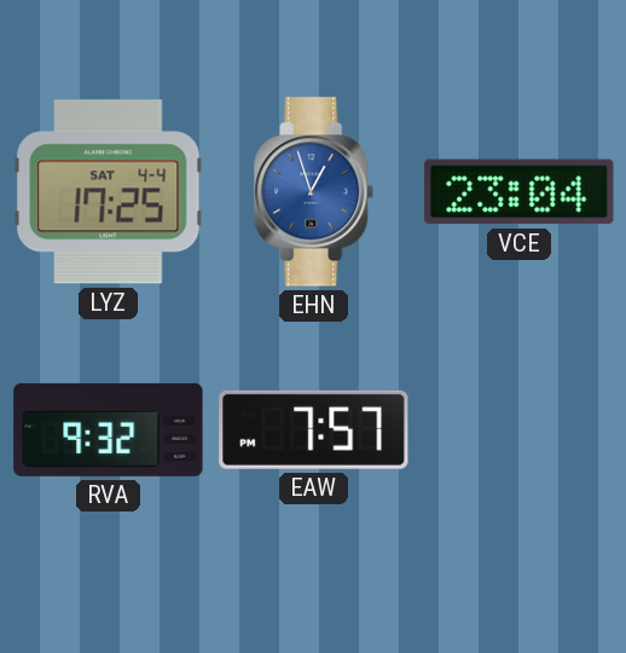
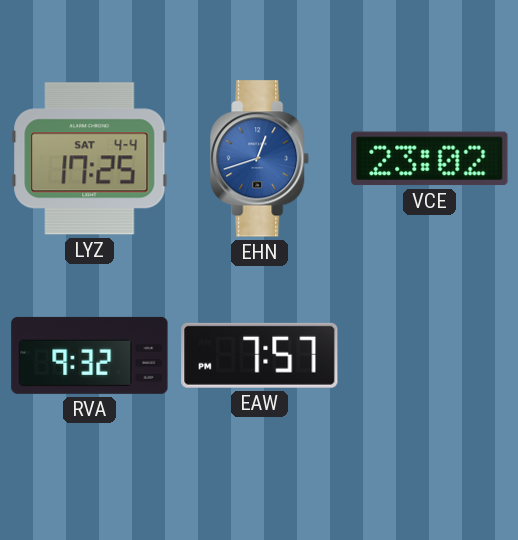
EHN: 12:57 -> 12:42
VCE: 23:04 -> 23:02
